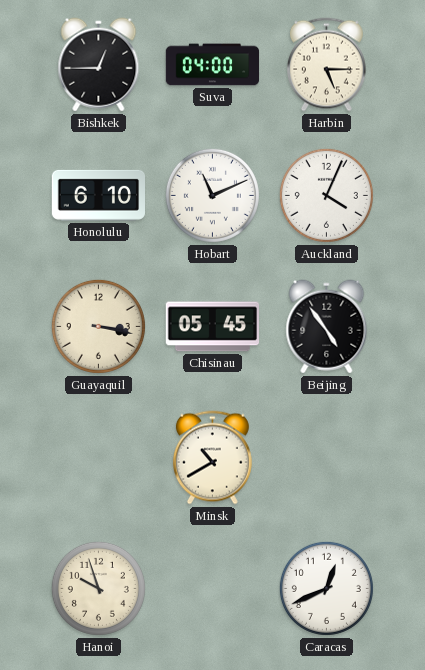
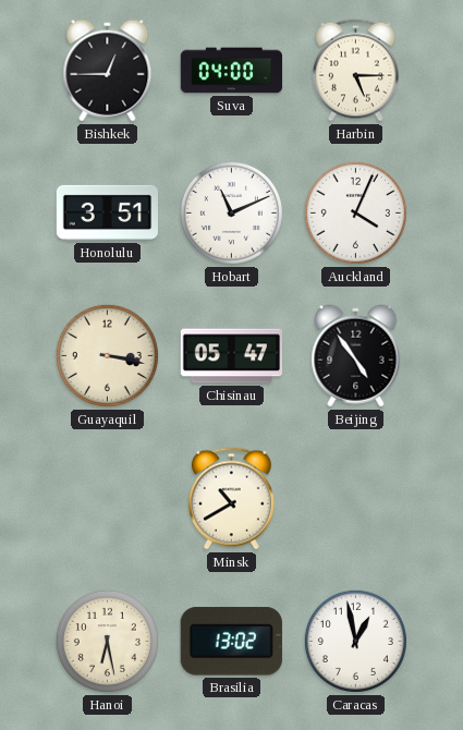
Honolulu: 6:10 -> 3:51
Chisinau: 05:45 -> 05:47
Hanoi: 9:57 -> 6:28
Brasilia: none -> 13:02
Caracas: 12:41 -> 12:58
